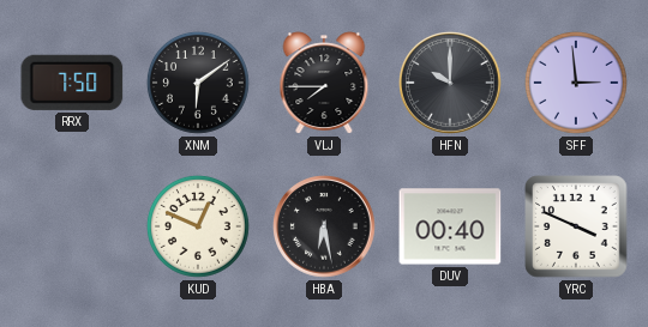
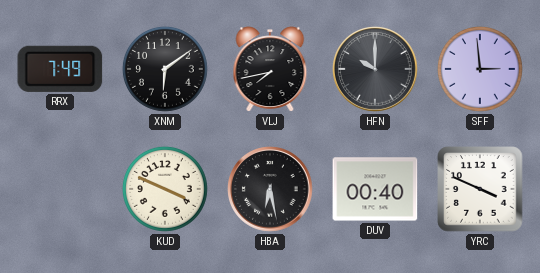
RRX: 7:50 -> 7:49
VLJ: 7:45 -> 7:43
KUD: 12:49 -> 3:49
